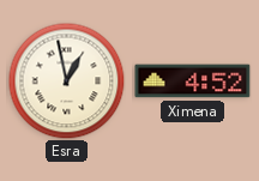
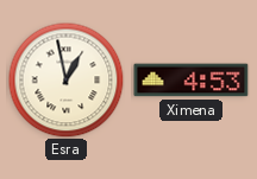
Ximena: 4:52 -> 4:53
